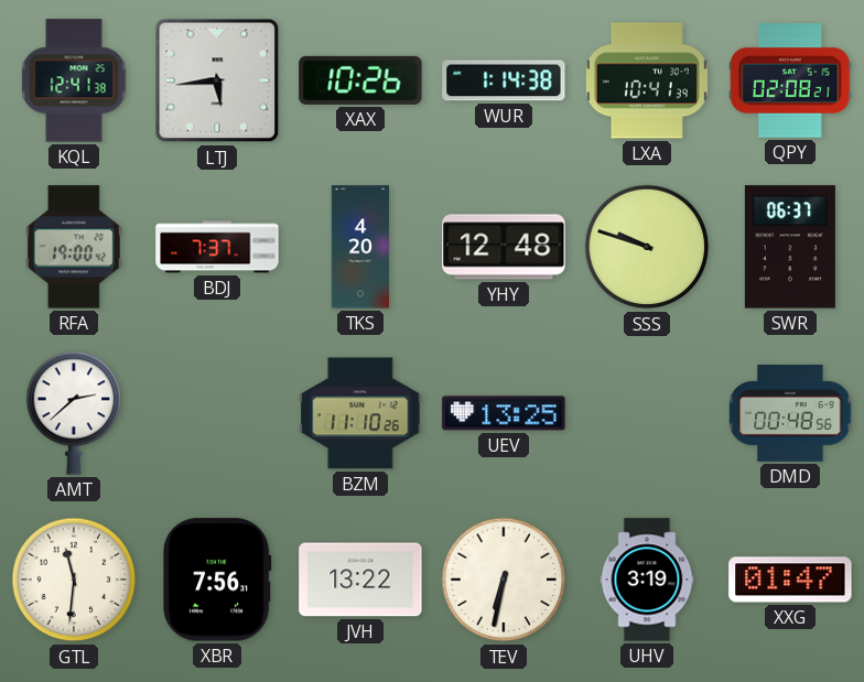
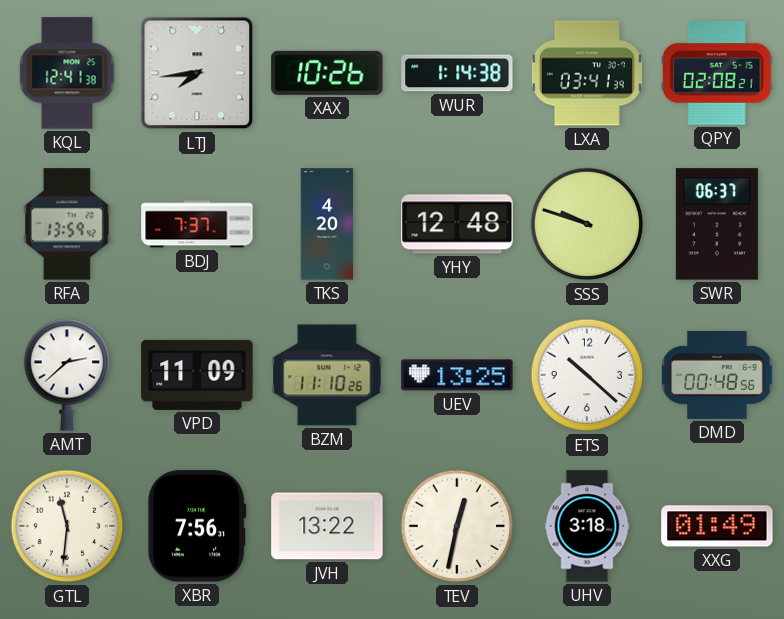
LTJ: 5:44 -> 7:44
LXA: 10:41 -> 03:41
RFA: 19:00 -> 13:59
VPD: none -> 11:09
ETS: none -> 10:22
TEV: 6:32 -> 12:32
UHV: 3:19 -> 3:18
XXG: 01:47 -> 01:49
